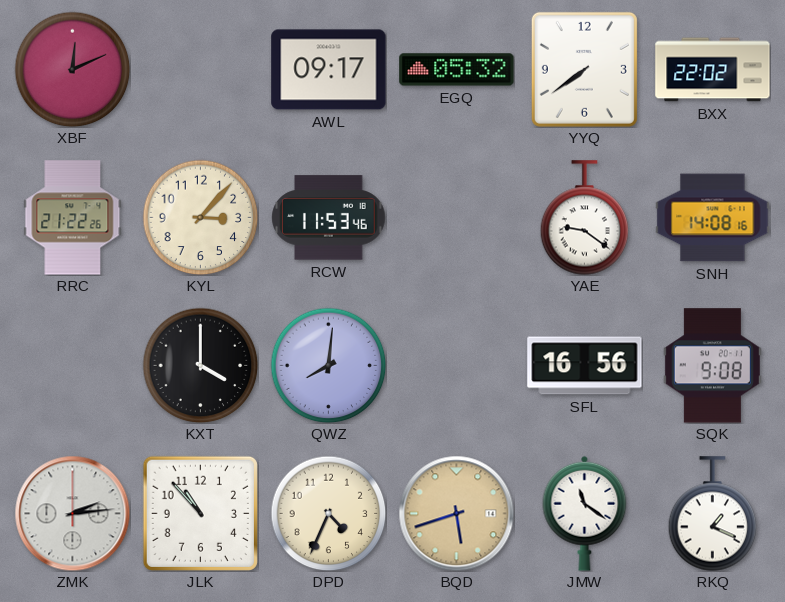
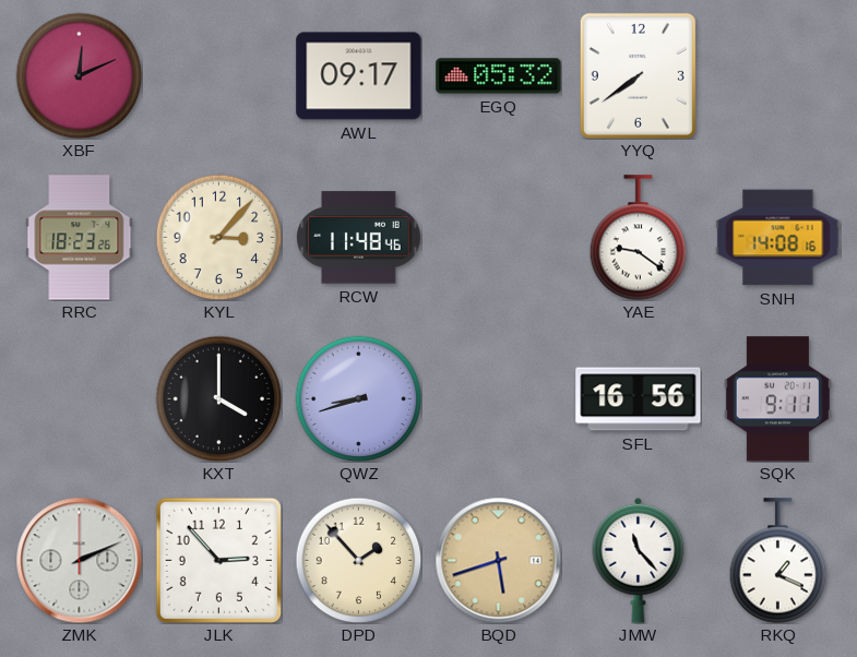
BXX: 22:02 -> none
RRC: 21:22 -> 18:23
RCW: 11:53 -> 11:48
QWZ: 8:01 -> 8:42
SQK: 9:08 -> 9:11
ZMK: 2:14 -> 2:11
JLK: 10:53 -> 2:53
DPD: 4:34 -> 1:53
JMW: 11:21 -> 11:23
